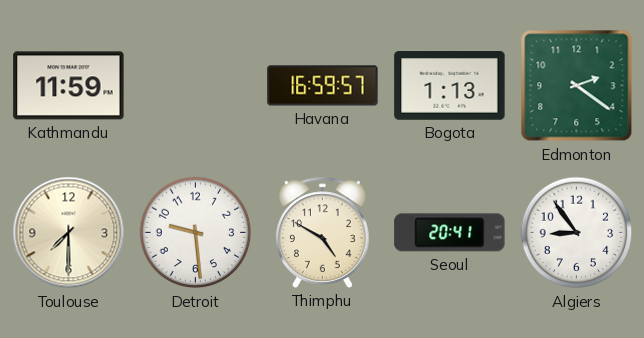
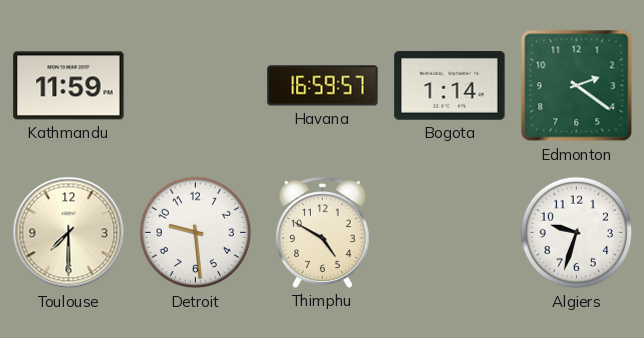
Bogota: 1:13 -> 1:14
Seoul: 20:41 -> none
Algiers: 8:54 -> 9:33
